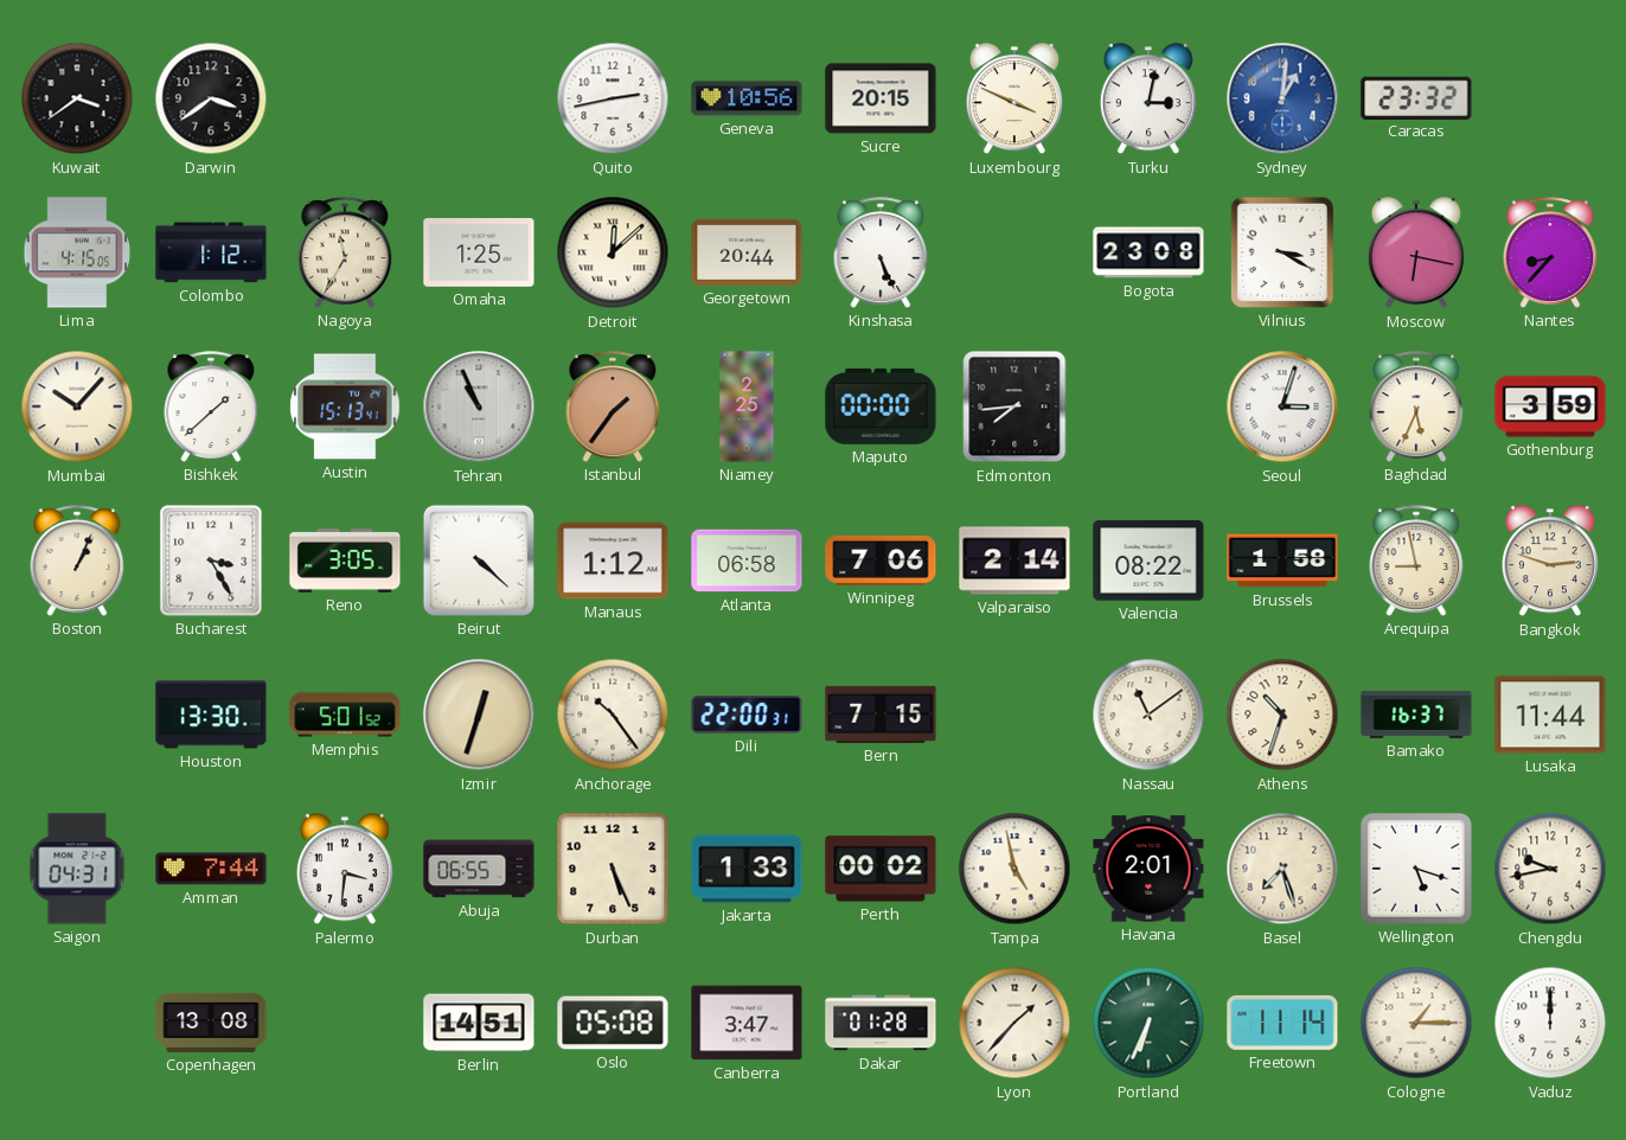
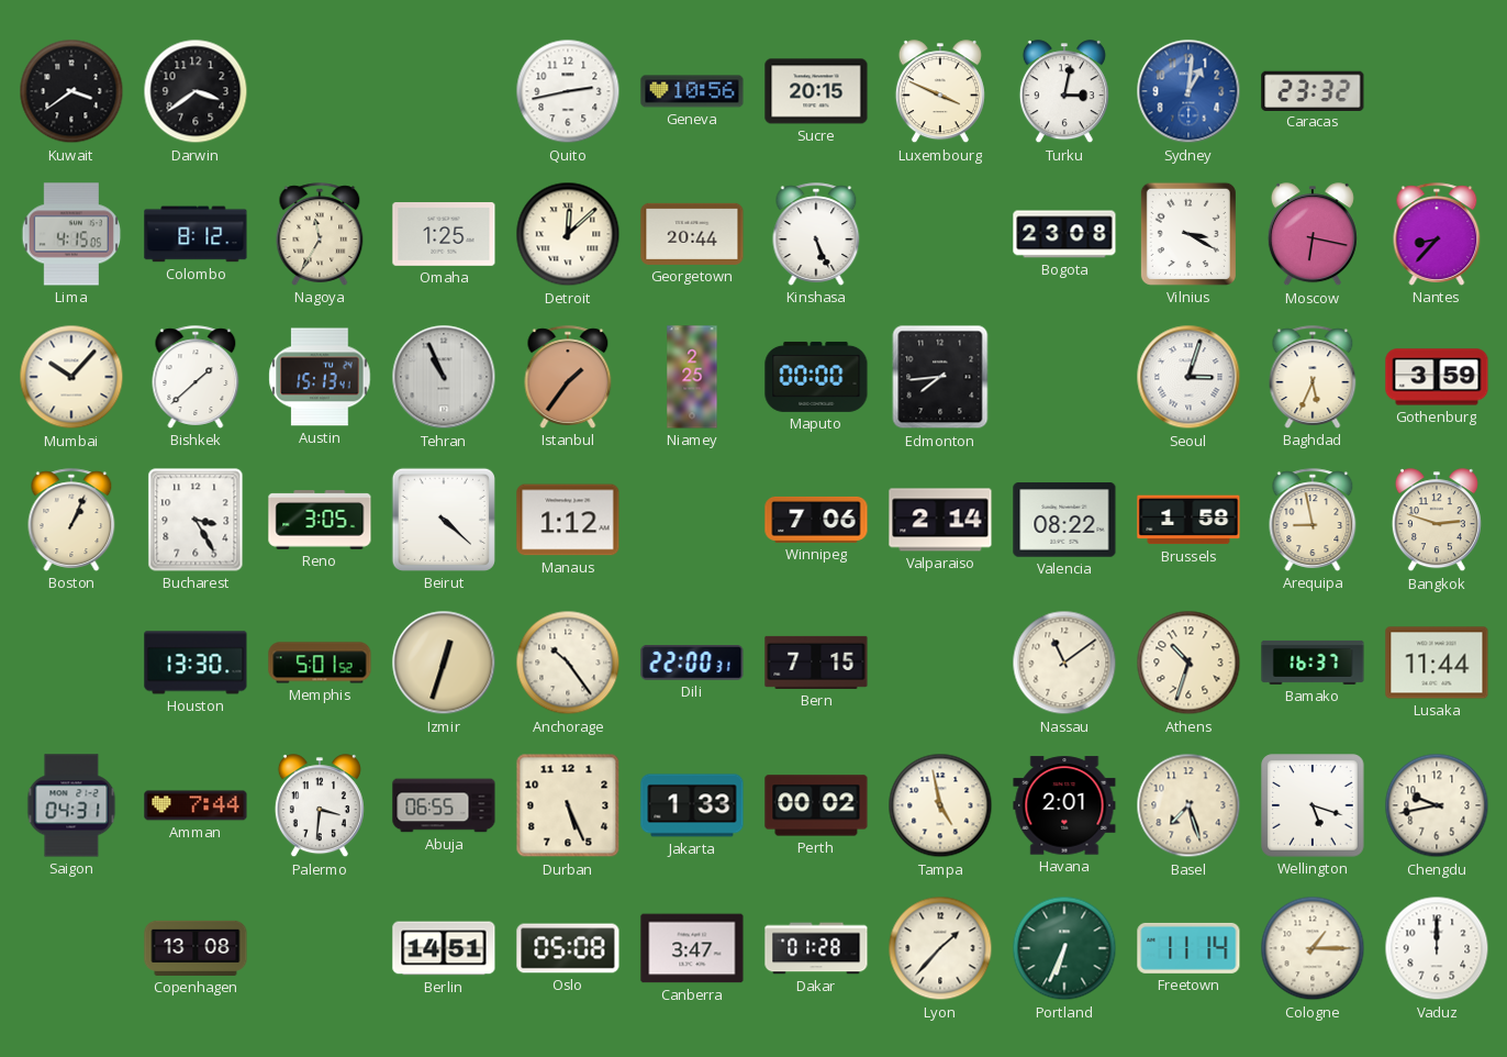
Colombo: 1:12 -> 8:12
Atlanta: 06:58 -> none
